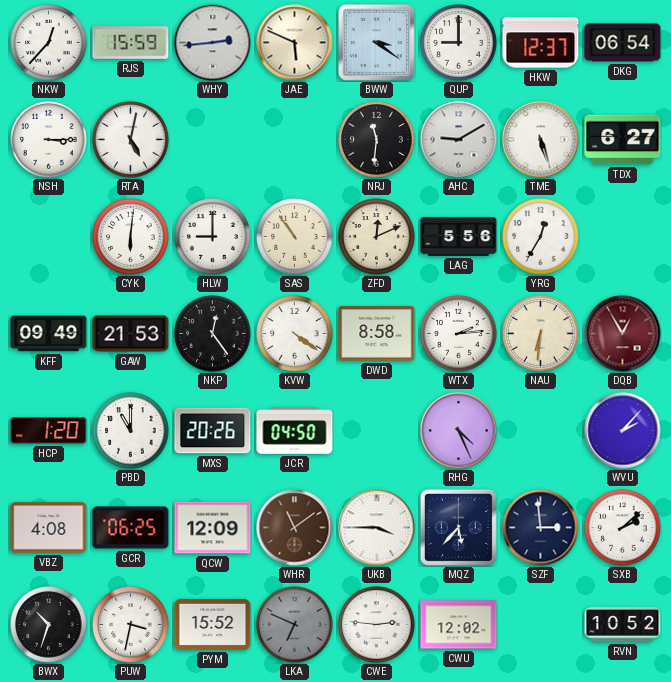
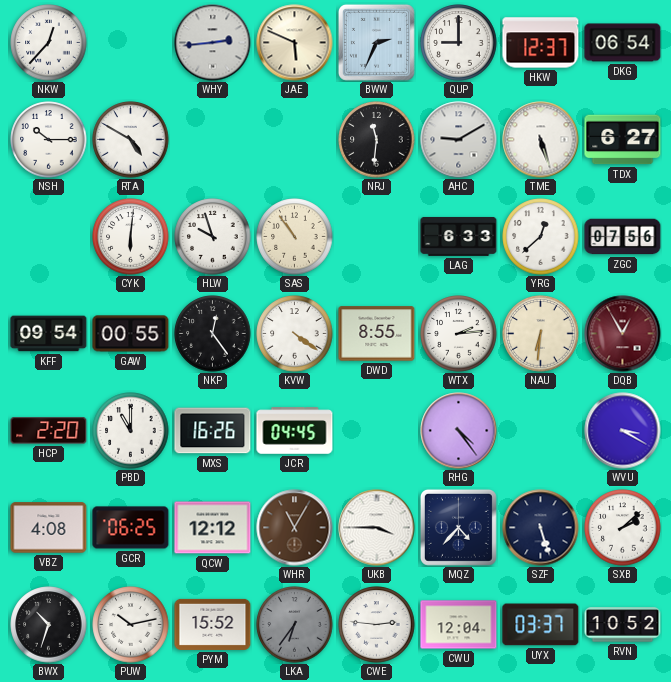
RJS: 15:59 -> none
BWW: 3:21 -> 2:34
NSH: 3:15 -> 10:15
RTA: 5:02 -> 4:50
HLW: 9:00 -> 9:57
ZFD: 12:11 -> none
LAG: 5:56 -> 6:33
YRG: 12:35 -> 12:38
ZGC: none -> 07:56
KFF: 09:49 -> 09:54
GAW: 21:53 -> 00:55
DWD: 8:58 -> 8:55
HCP: 1:20 -> 2:20
MXS: 20:26 -> 16:26
JCR: 04:50 -> 04:45
RHG: 4:26 -> 4:24
WVU: 2:07 -> 3:20
QCW: 12:09 -> 12:12
WHR: 11:09 -> 11:05
MQZ: 5:37 -> 4:37
SZF: 2:59 -> 5:27
PUW: 3:32 -> 10:13
LKA: 6:49 -> 6:36
CWU: 12:02 -> 12:04
UYX: none -> 03:37
